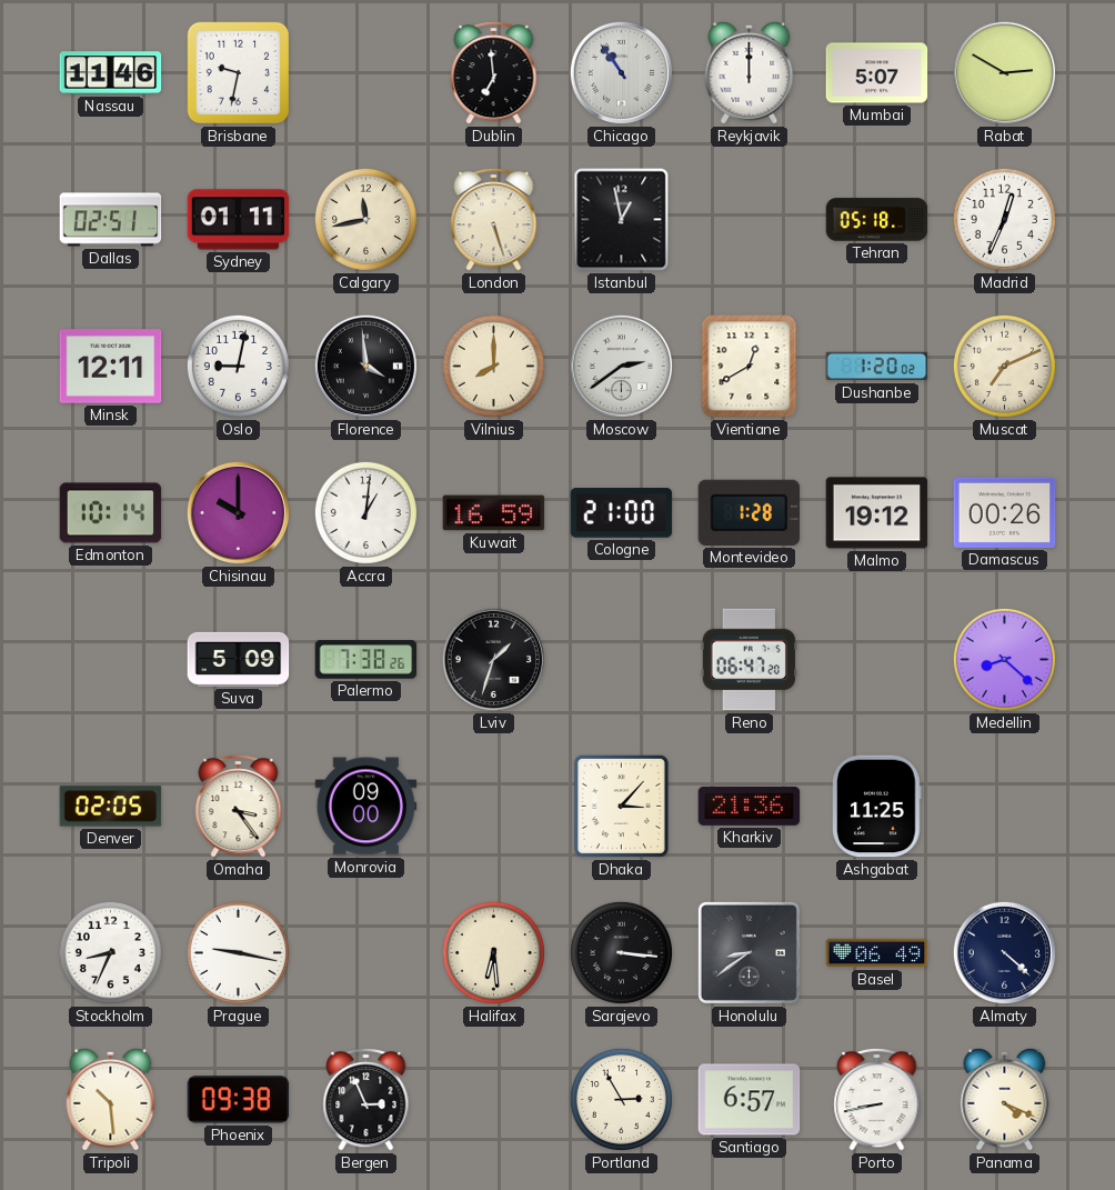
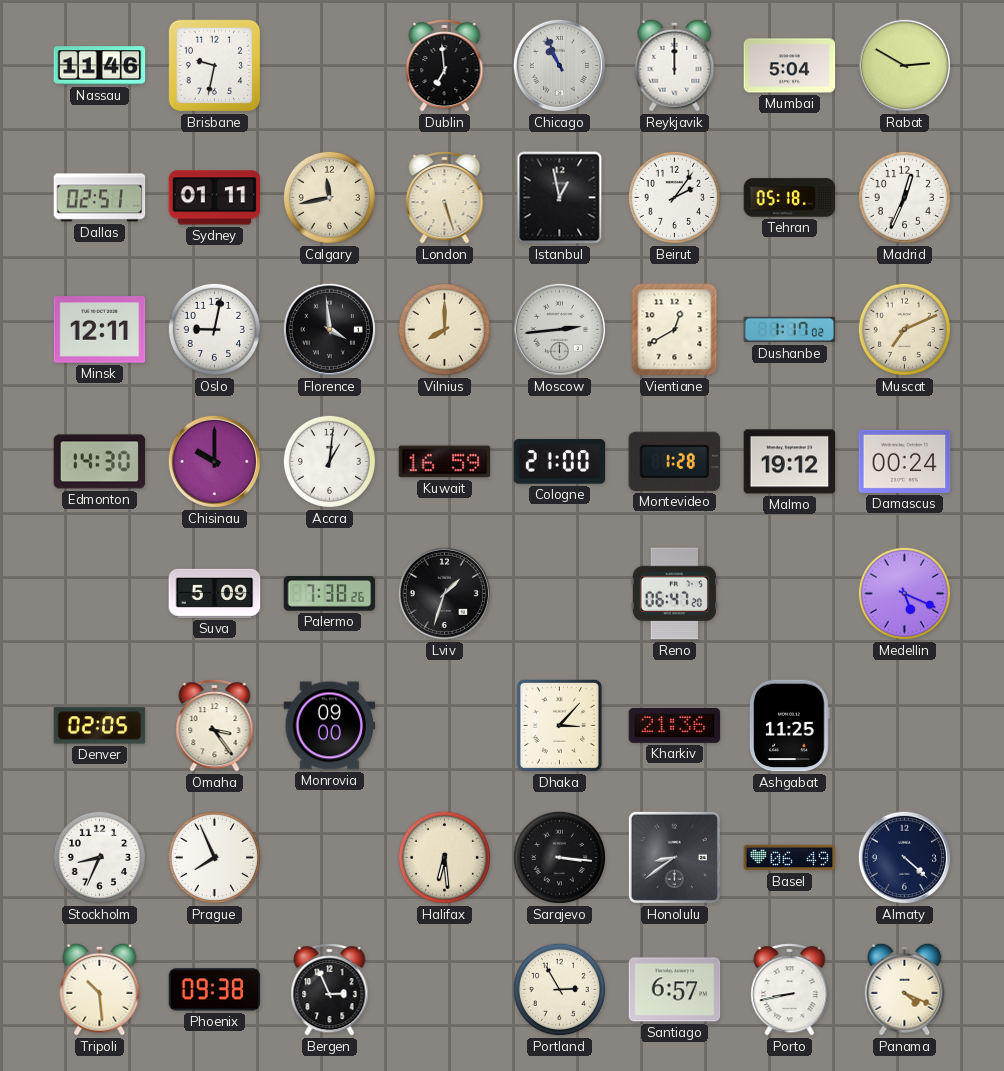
Chicago: 10:54 -> 10:56
Mumbai: 5:07 -> 5:04
Beirut: none -> 2:06
Moscow: 2:39 -> 2:44
Dushanbe: 1:20 -> 1:17
Edmonton: 10:14 -> 14:30
Damascus: 00:26 -> 00:24
Medellin: 8:22 -> 5:19
Prague: 9:17 -> 7:56
